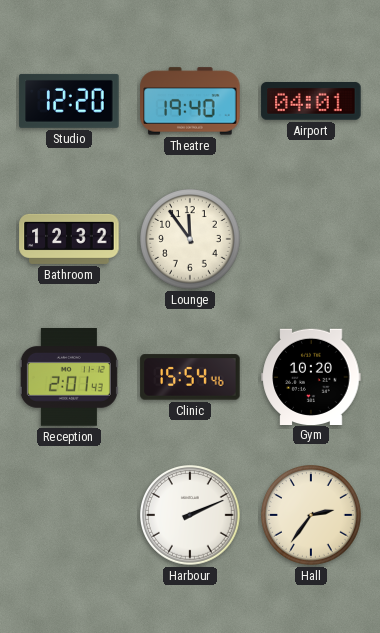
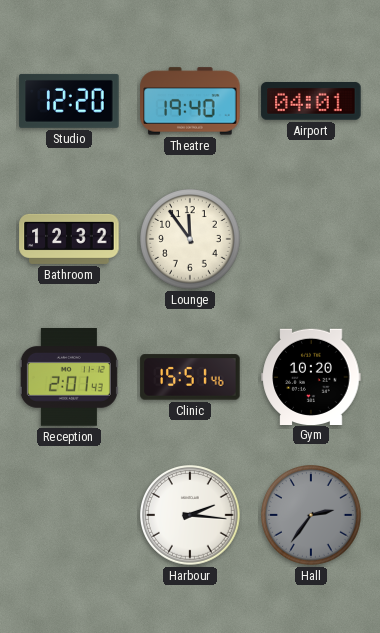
Clinic: 15:54 -> 15:51
Harbour: 2:11 -> 2:16
Hall dial: cream -> grey
